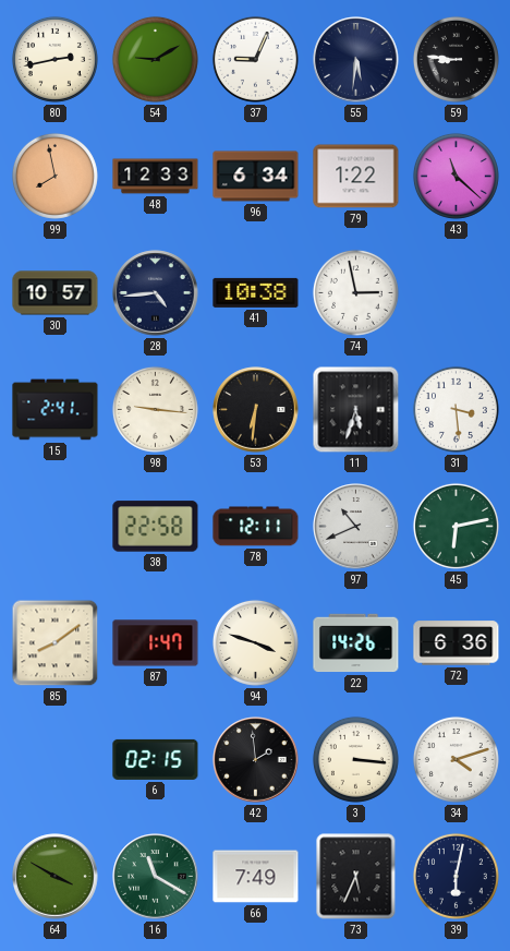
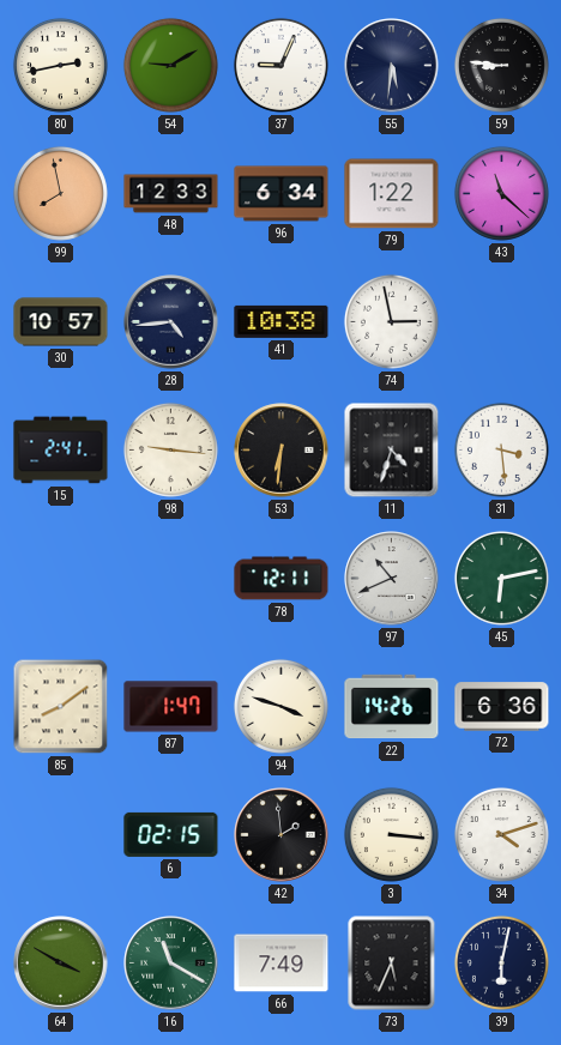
11: 5:33 -> 4:33
38: 22:58 -> none
